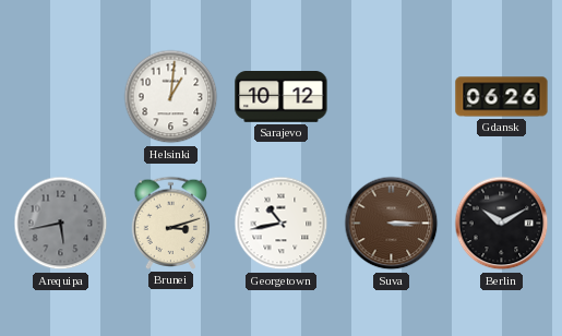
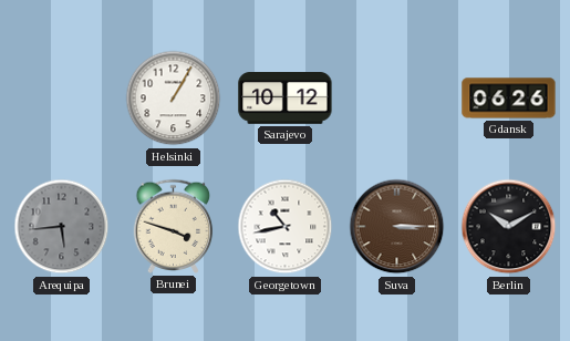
Helsinki: 1:01 -> 1:05
Arequipa: 5:43 -> 5:44
Brunei: 3:12 -> 3:48
